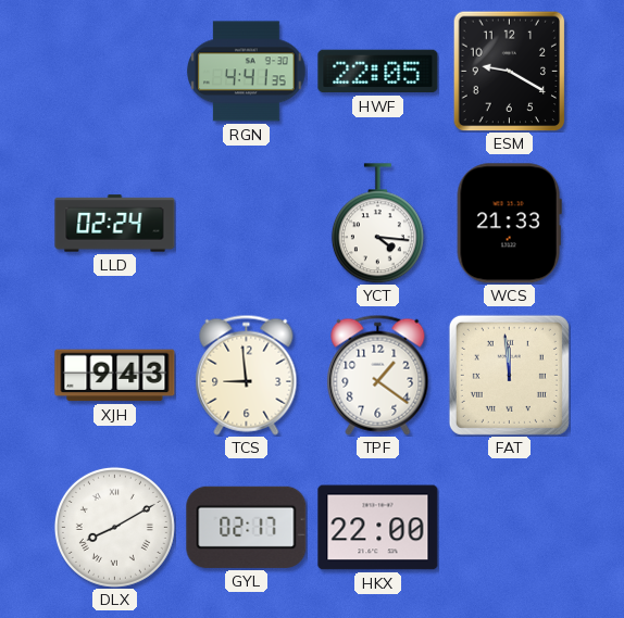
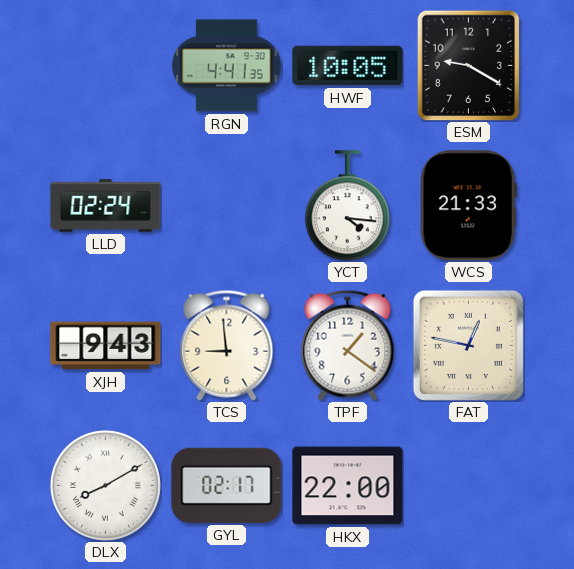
HWF: 22:05 -> 10:05
FAT: 11:59 -> 12:47
